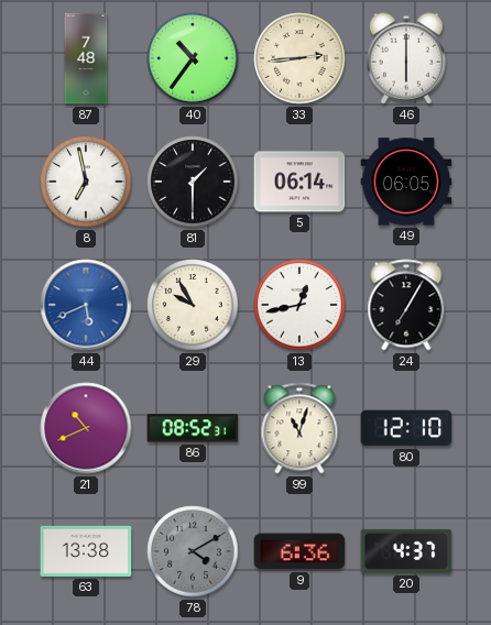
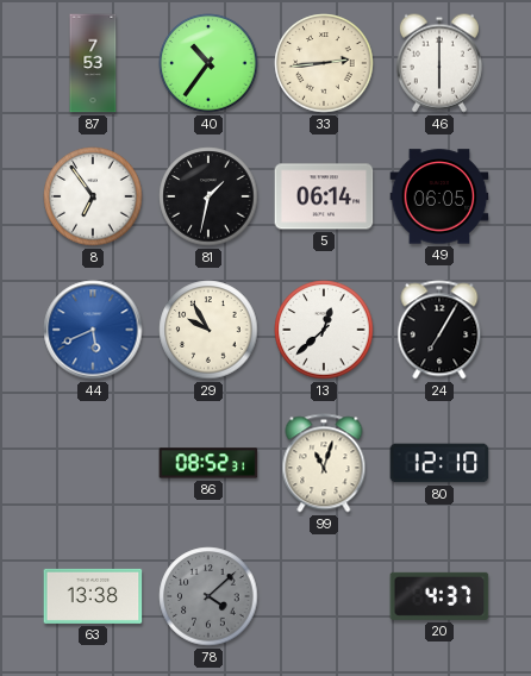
87: 7:48 -> 7:53
8: 6:58 -> 6:54
81: 1:30 -> 1:32
13: 12:43 -> 12:38
21: 10:41 -> none
78: 4:10 -> 4:08
9: 6:36 -> none
